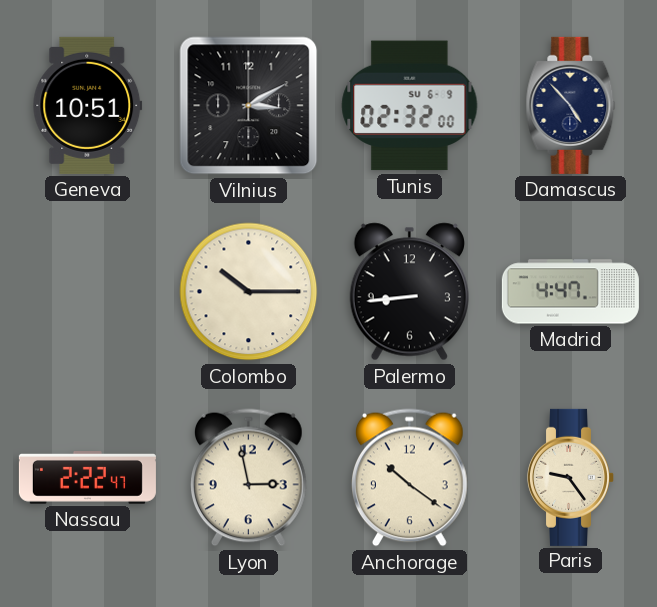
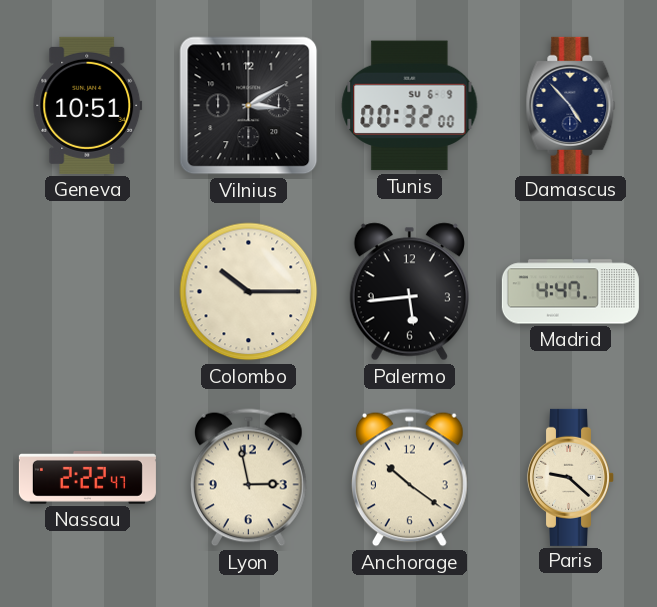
Tunis: 02:32 -> 00:32
Palermo: 8:44 -> 5:44
Paris: 9:24 -> 9:22
